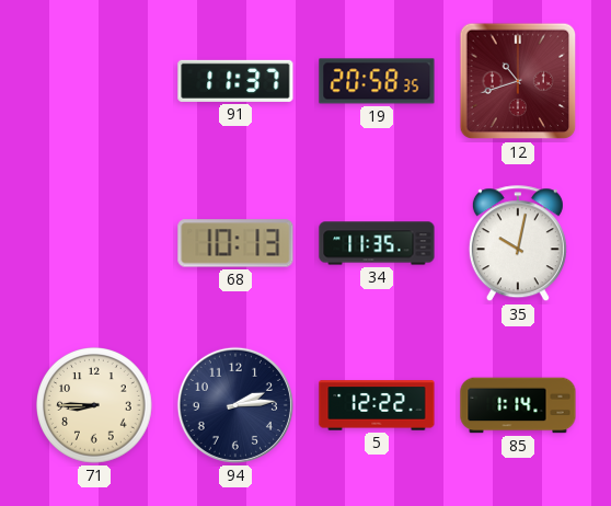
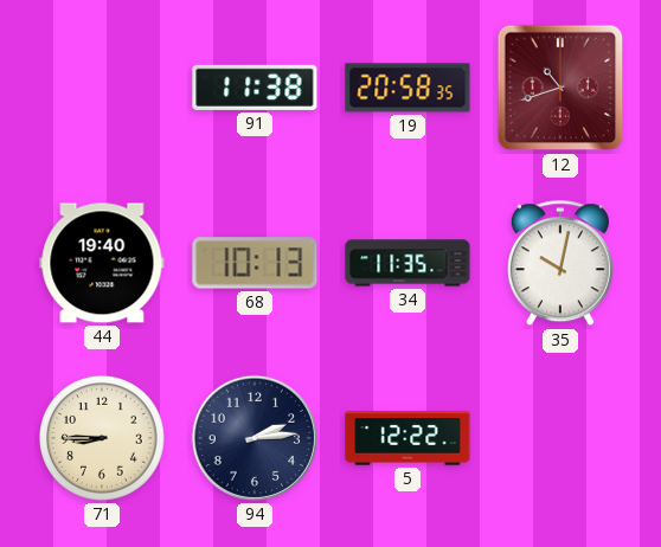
91: 11:37 -> 11:38
44: none -> 19:40
85: 1:14 -> none
